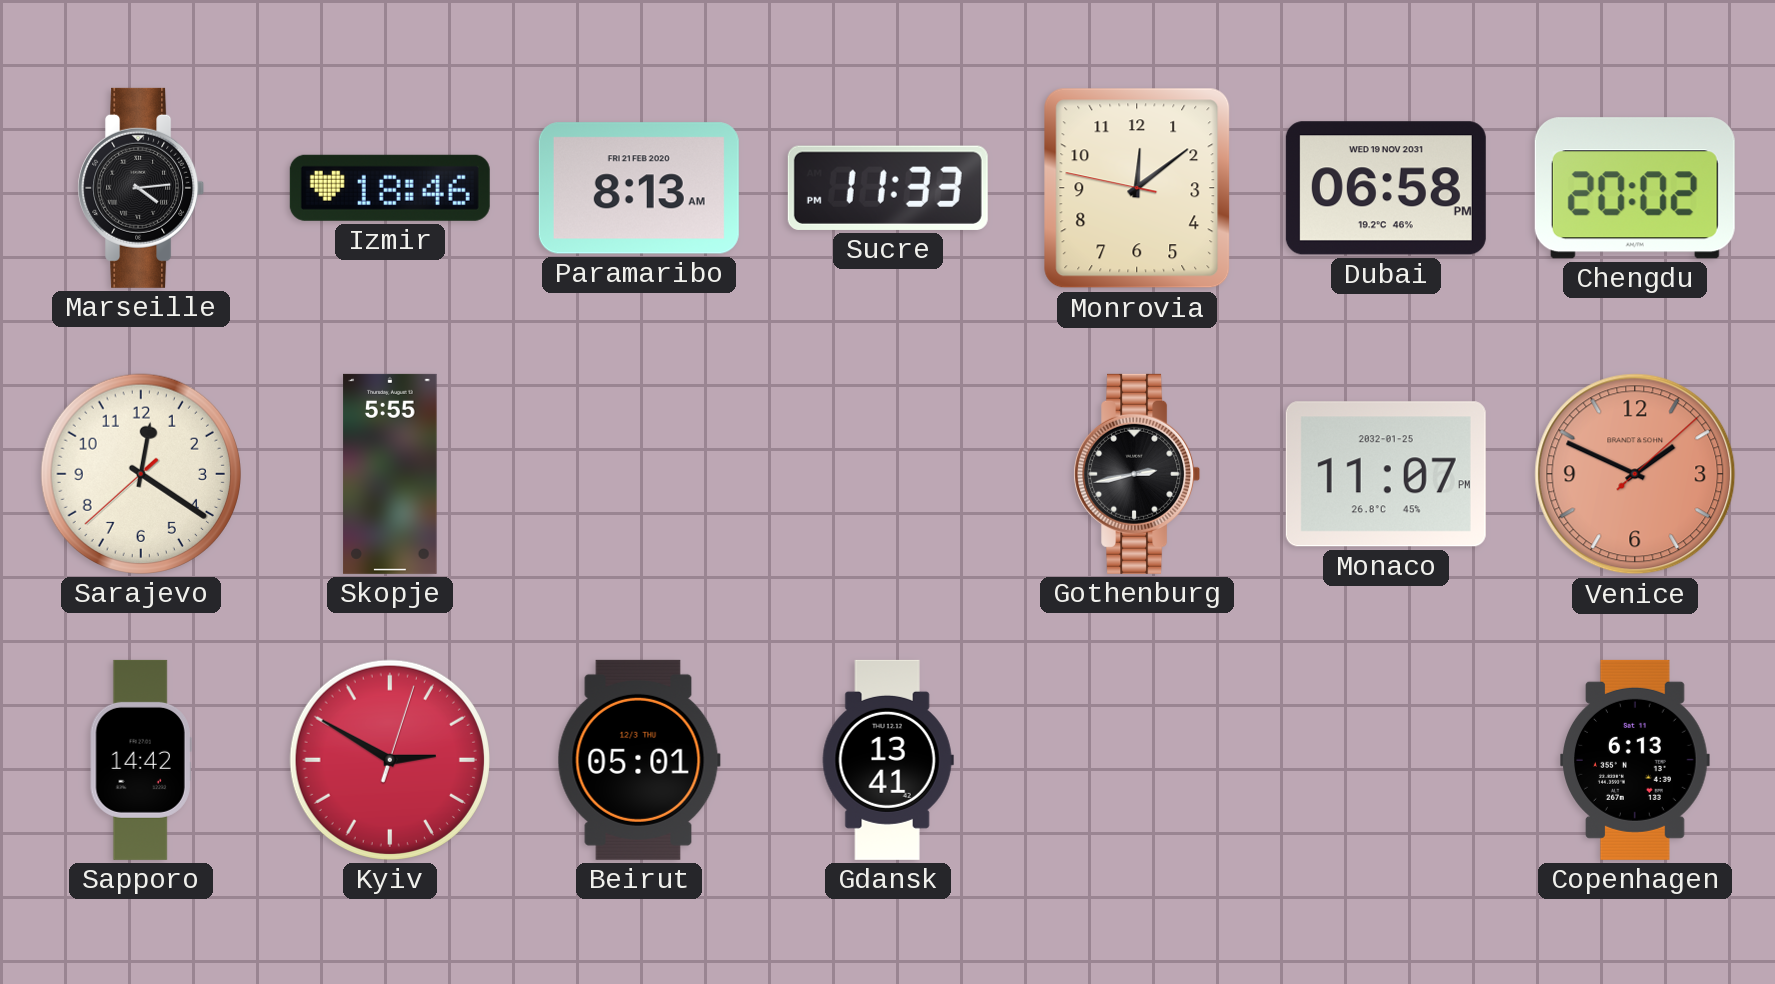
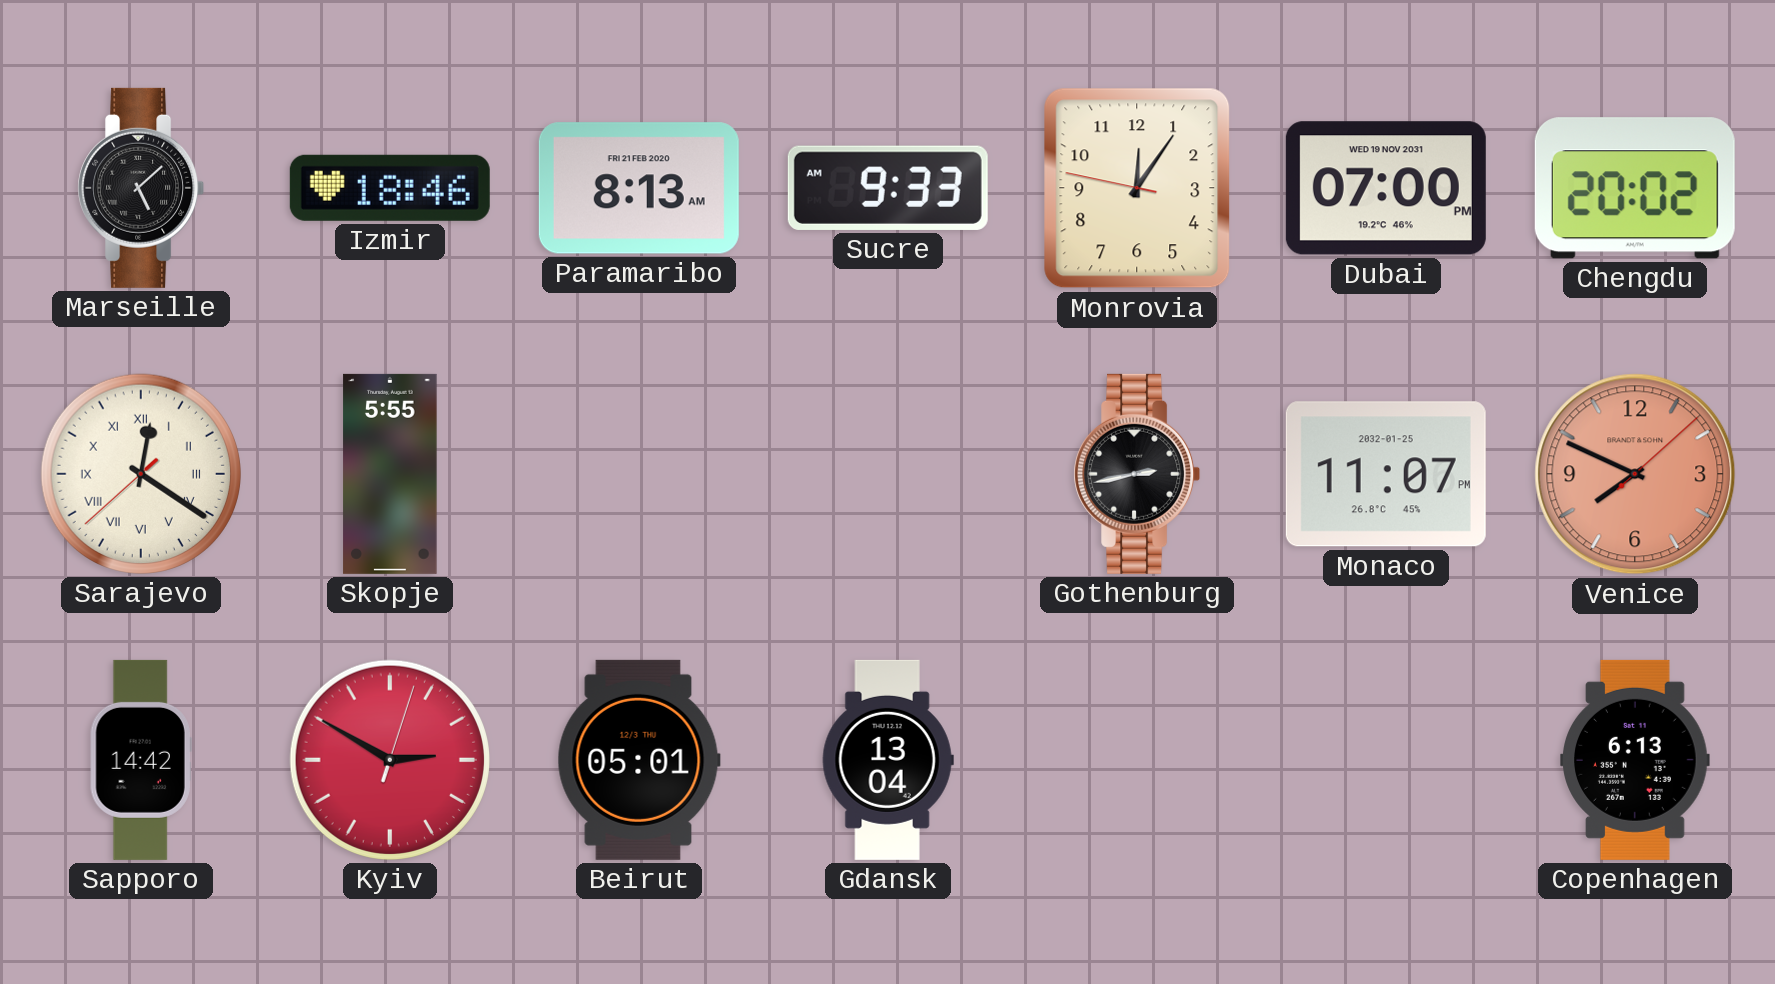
Marseille: 4:14 -> 5:08
Sucre: 11:33 -> 9:33
Monrovia: 12:08 -> 12:05
Dubai: 06:58 -> 07:00
Sarajevo numerals: Arabic -> Roman
Venice: 1:49 -> 7:49
Gdansk: 13:41 -> 13:04
